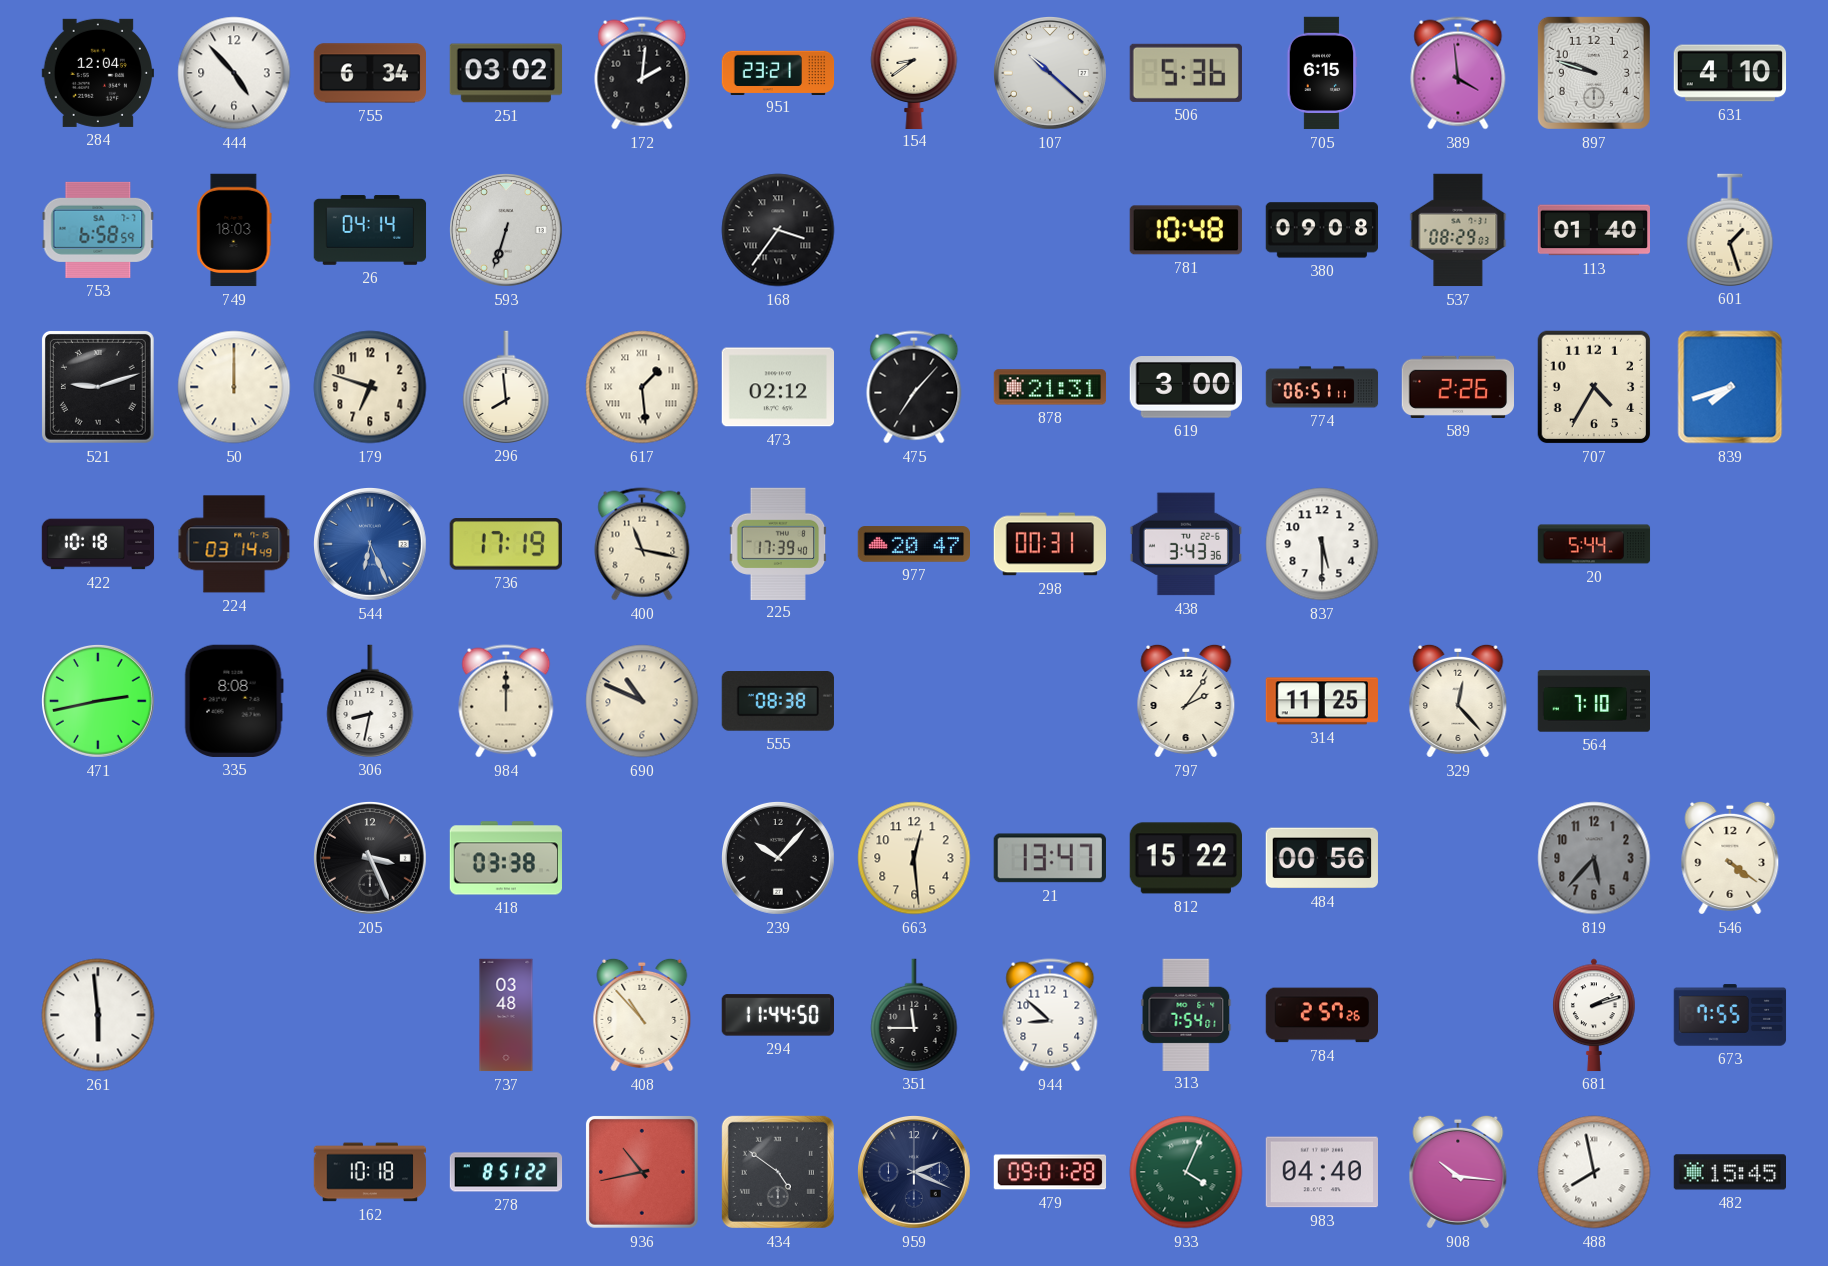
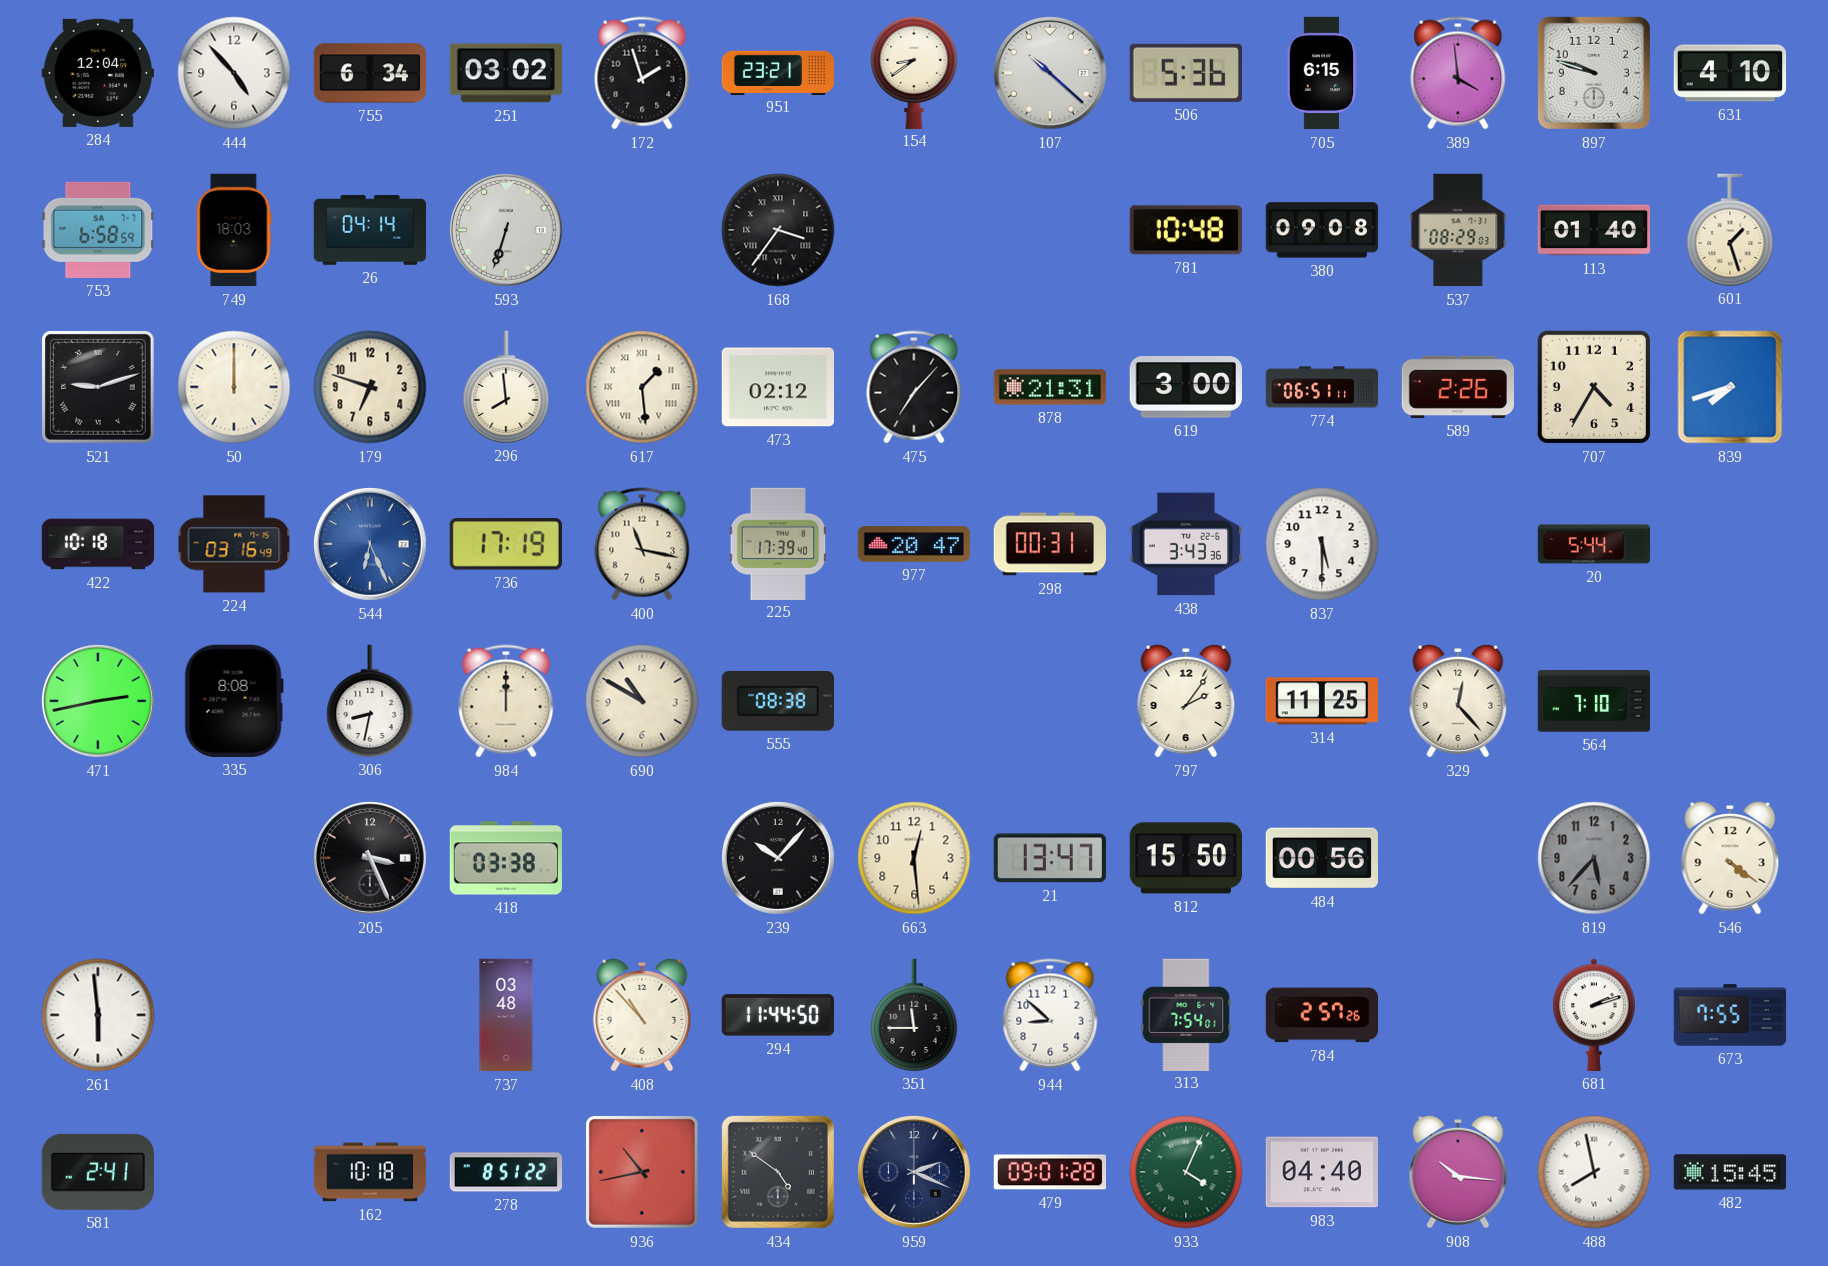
172: 2:01 -> 1:57
224: 03:14 -> 03:16
690: 10:49 -> 10:50
812: 15:22 -> 15:50
581: none -> 2:41
